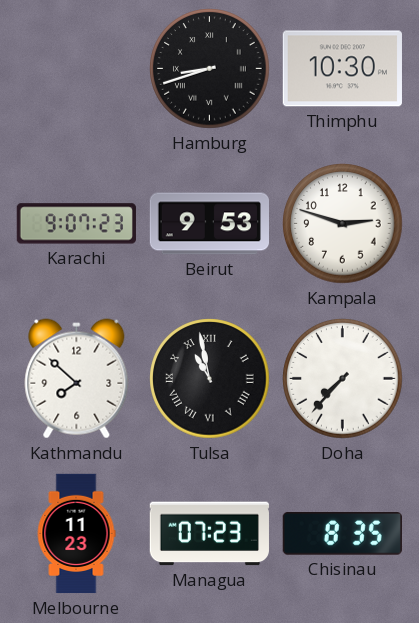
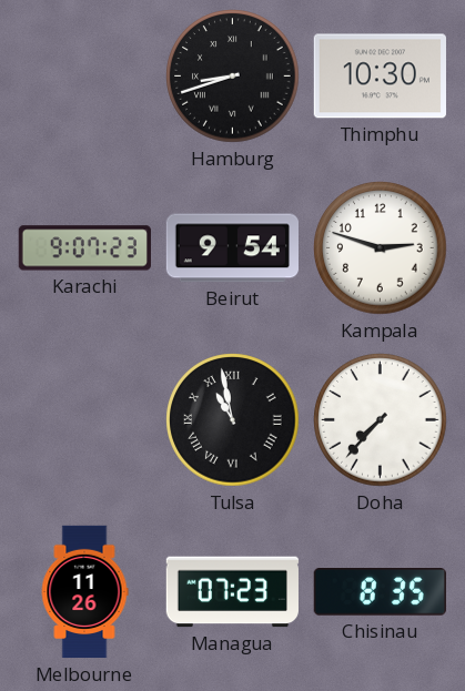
Beirut: 9:53 -> 9:54
Kathmandu: 7:52 -> none
Melbourne: 11:23 -> 11:26
